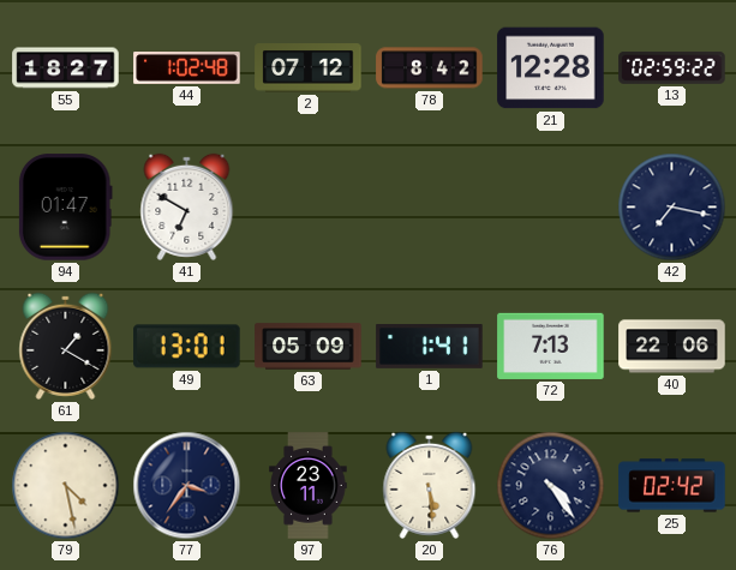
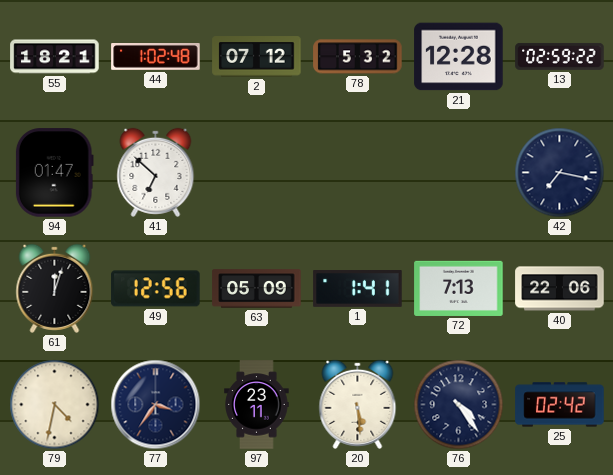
55: 18:27 -> 18:21
78: 8:42 -> 5:32
41: 6:50 -> 6:52
61: 1:20 -> 12:03
49: 13:01 -> 12:56
79: 4:28 -> 4:32
